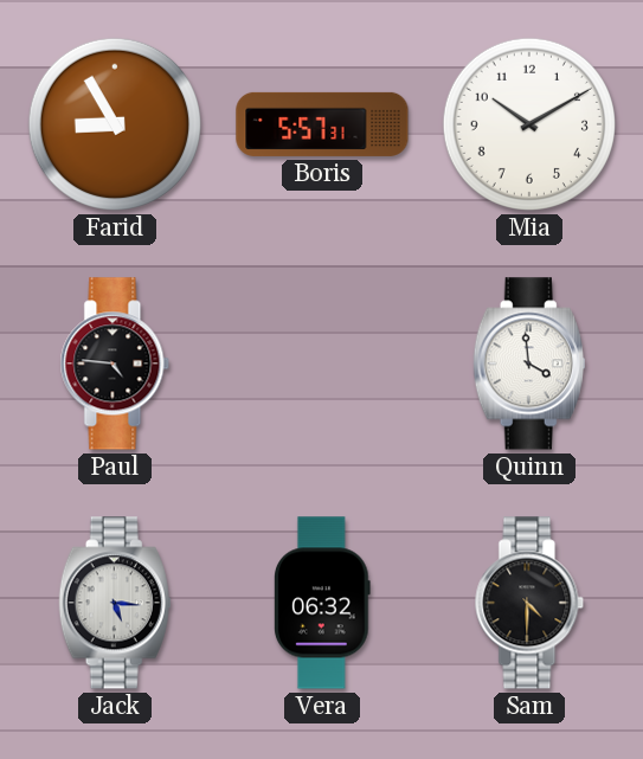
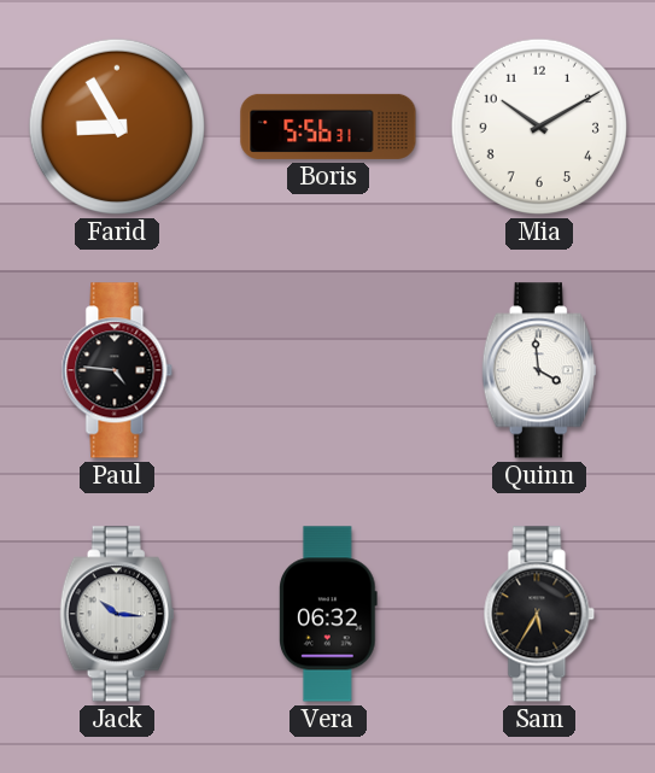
Boris: 5:57 -> 5:56
Jack: 5:16 -> 10:16
Sam: 4:30 -> 5:35
